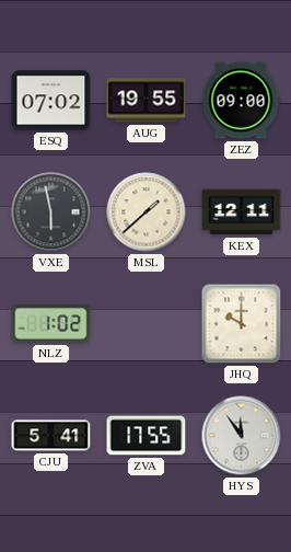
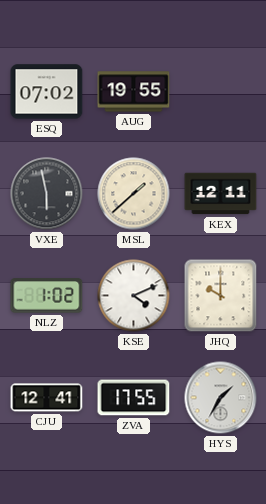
ZEZ: 09:00 -> none
KSE: none -> 4:11
CJU: 5:41 -> 12:41
HYS: 11:54 -> 1:35
